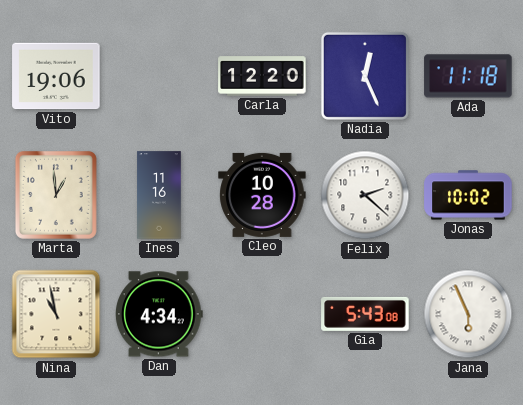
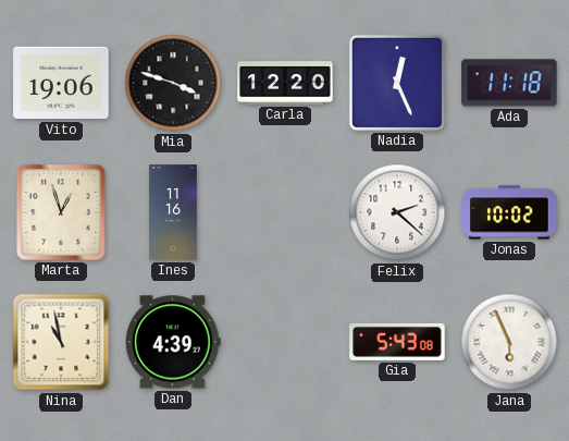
Mia: none -> 3:48
Marta: 12:59 -> 12:57
Cleo: 10:28 -> none
Dan: 4:34 -> 4:39
